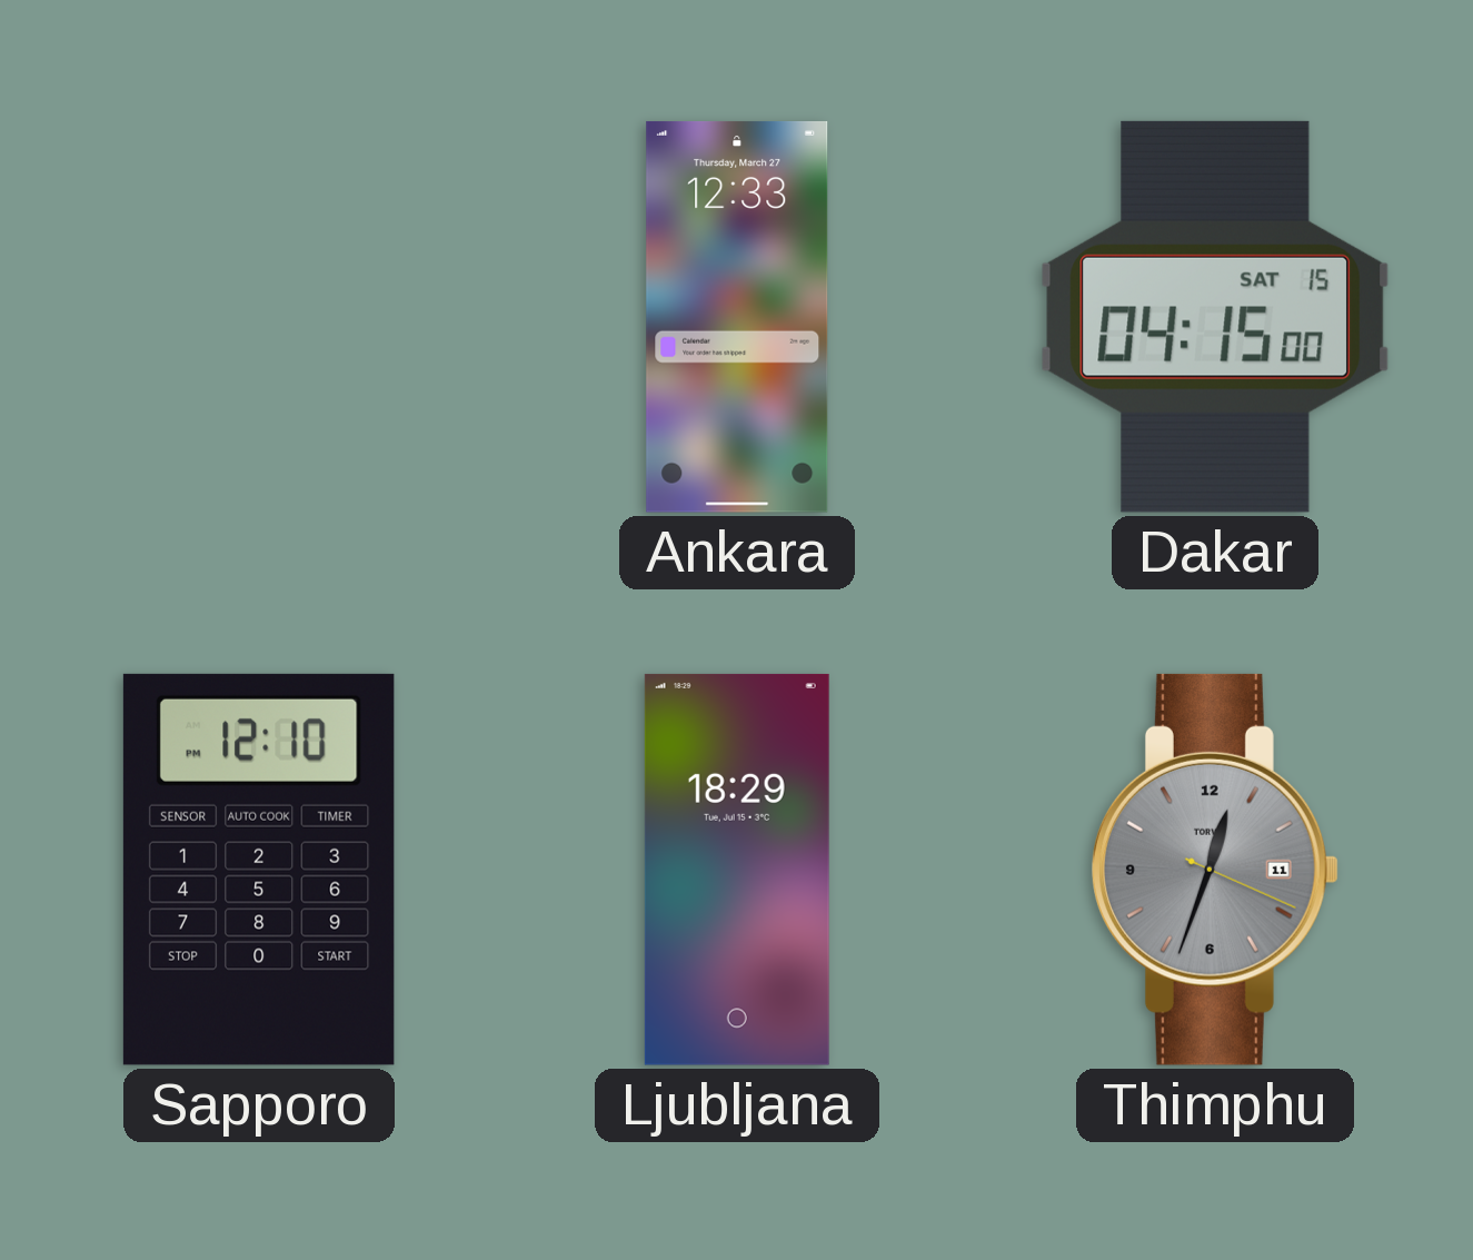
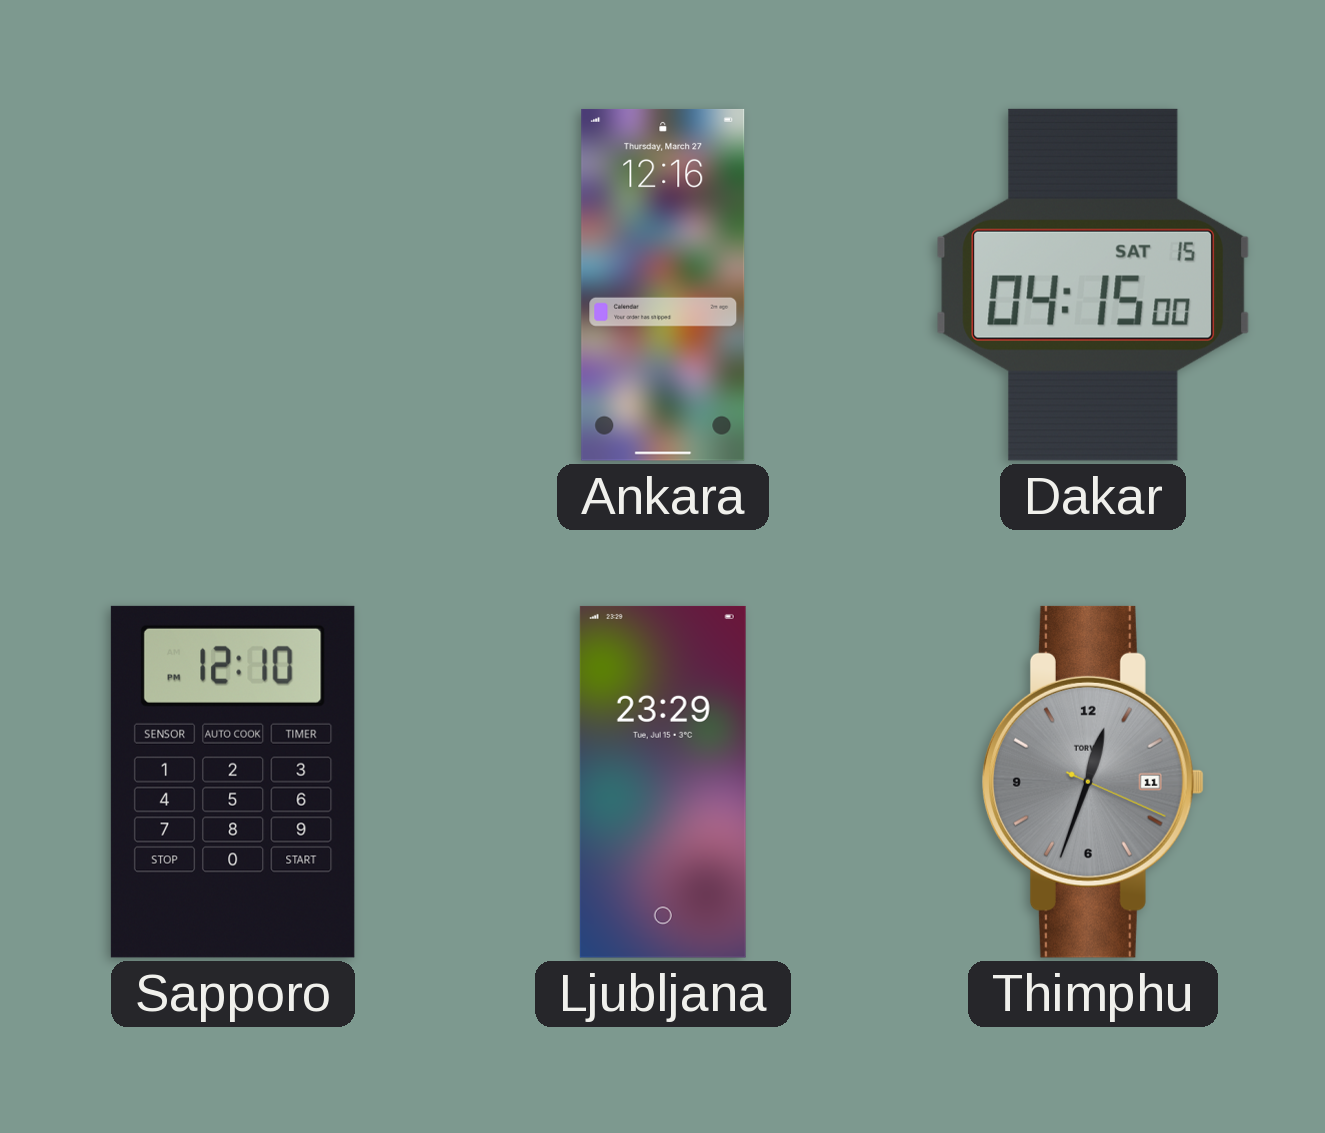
Ankara: 12:33 -> 12:16
Ljubljana: 18:29 -> 23:29
